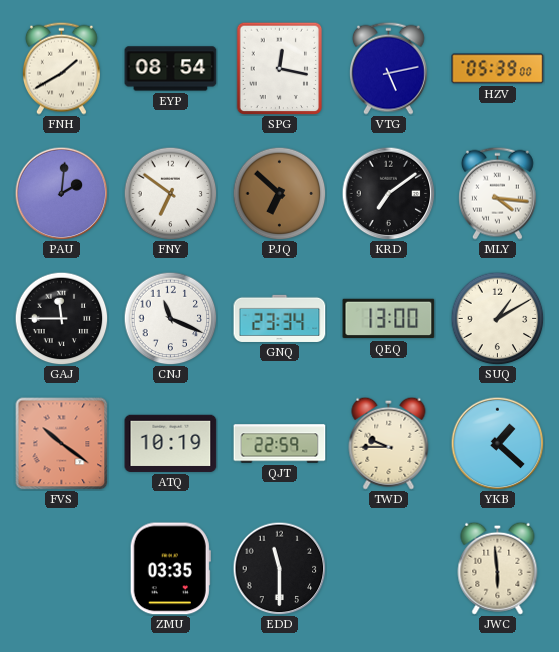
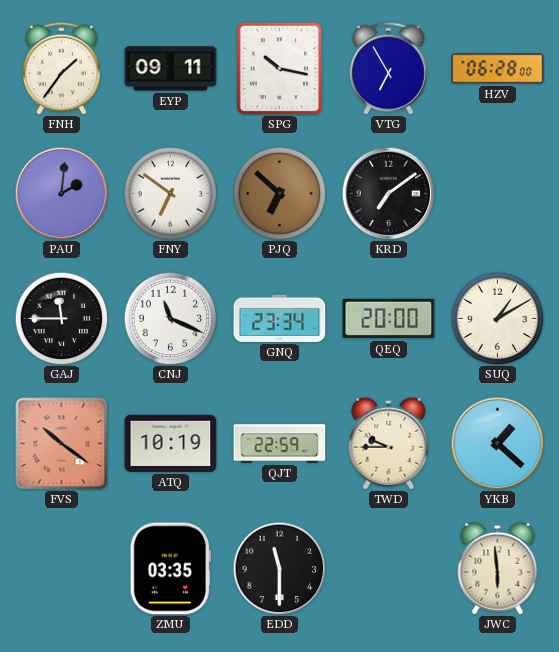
FNH: 1:40 -> 1:36
EYP: 08:54 -> 09:11
SPG: 12:17 -> 10:17
VTG: 5:13 -> 6:55
HZV: 05:39 -> 06:28
MLY: 4:16 -> none
QEQ: 13:00 -> 20:00
